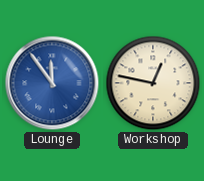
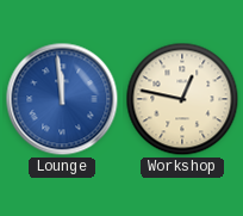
Lounge: 11:54 -> 11:59
